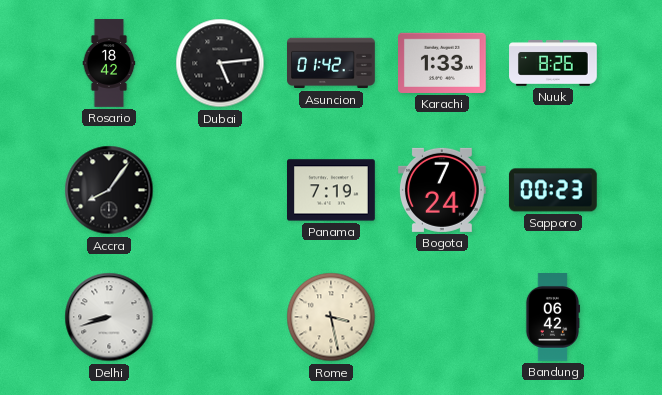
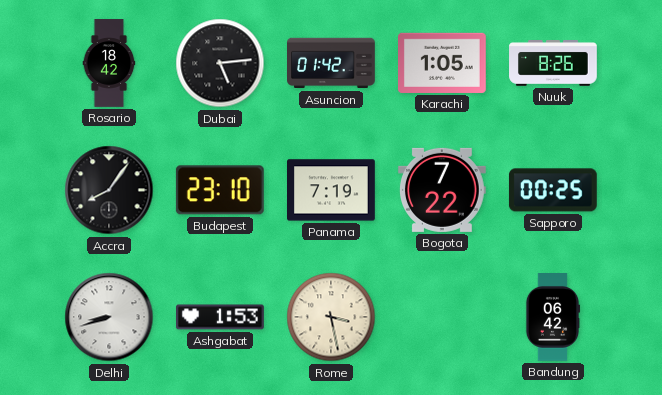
Karachi: 1:33 -> 1:05
Budapest: none -> 23:10
Bogota: 7:24 -> 7:22
Sapporo: 00:23 -> 00:25
Ashgabat: none -> 1:53
